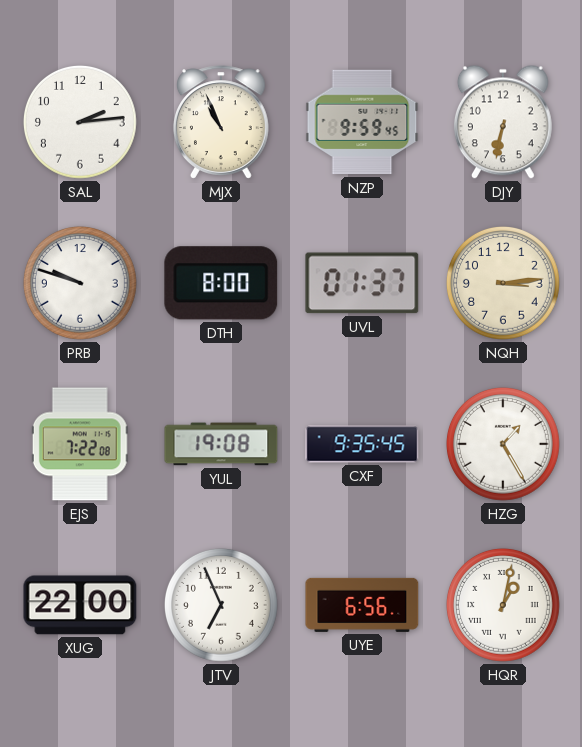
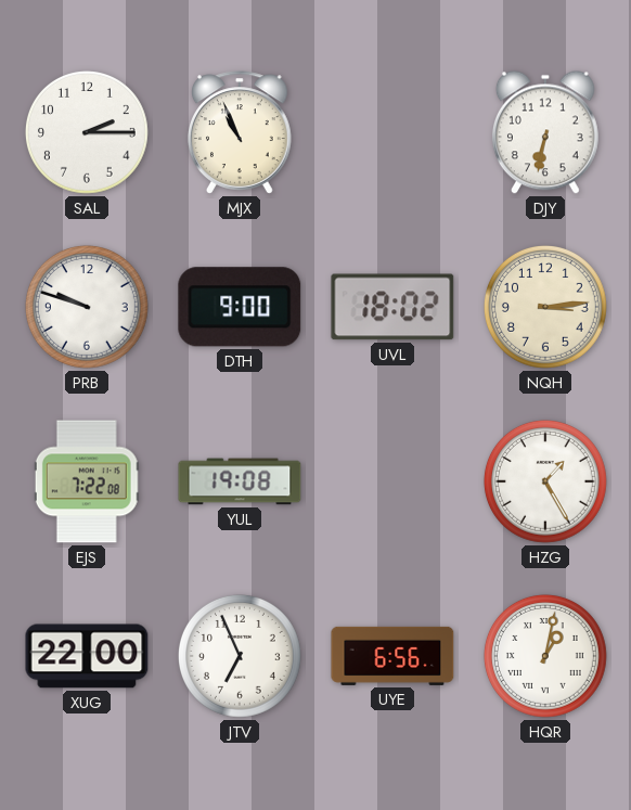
SAL: 2:14 -> 2:15
NZP: 9:59 -> none
DTH: 8:00 -> 9:00
UVL: 01:37 -> 18:02
CXF: 9:35 -> none
